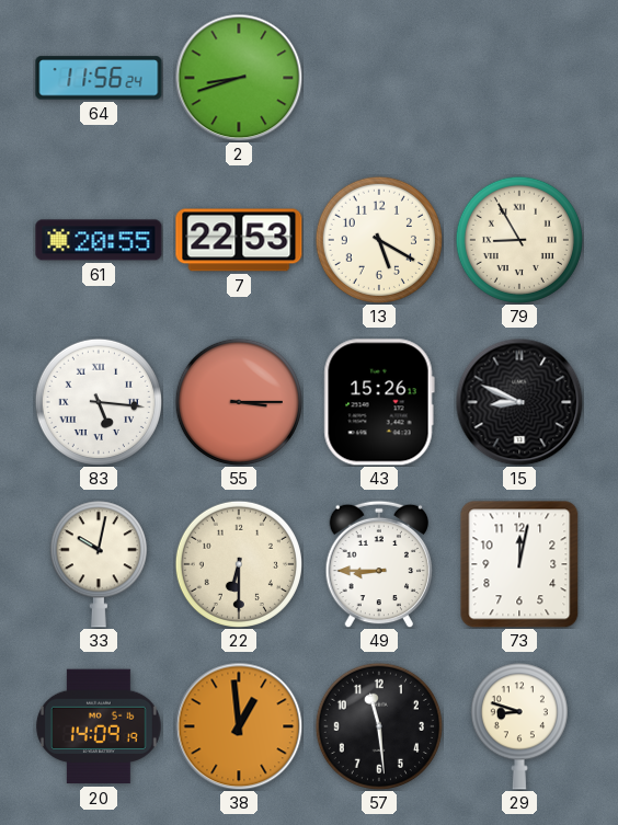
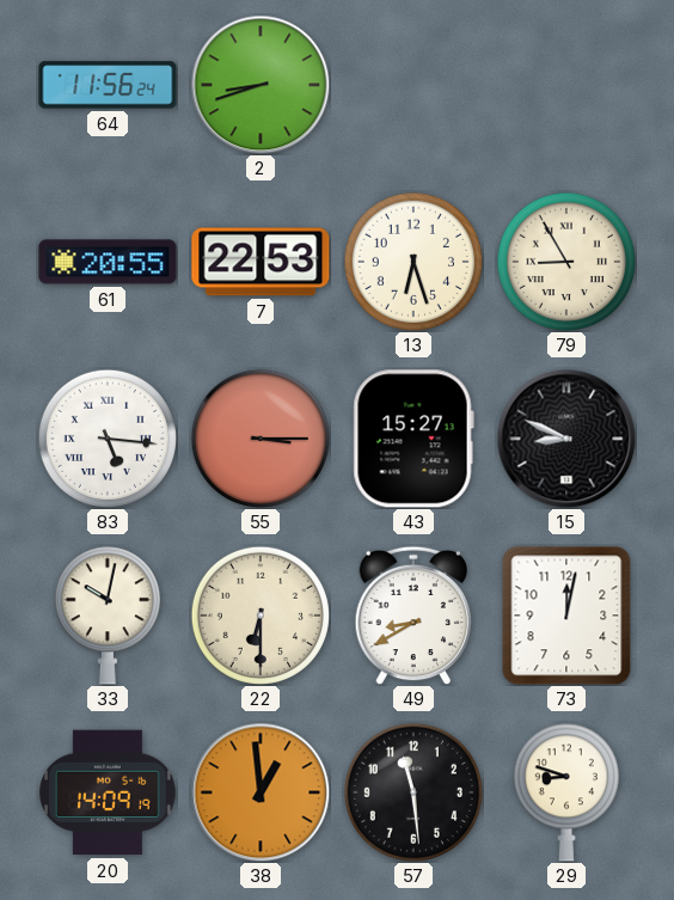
13: 5:20 -> 6:27
43: 15:26 -> 15:27
49: 8:45 -> 8:40
